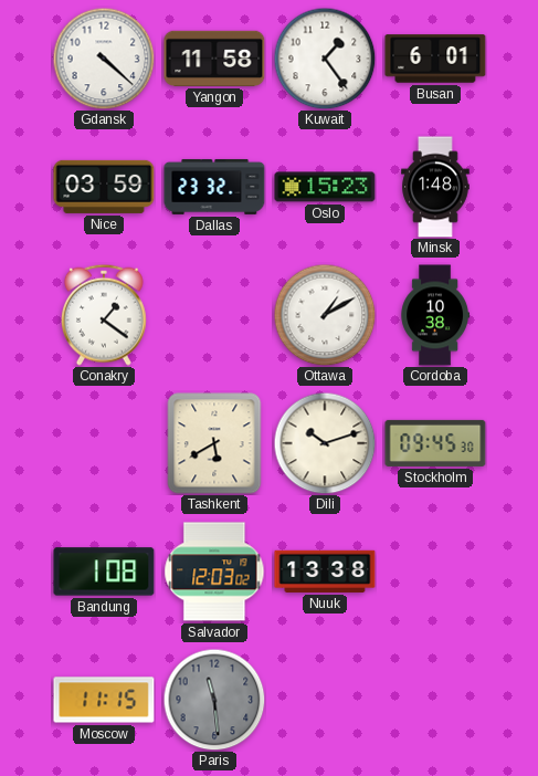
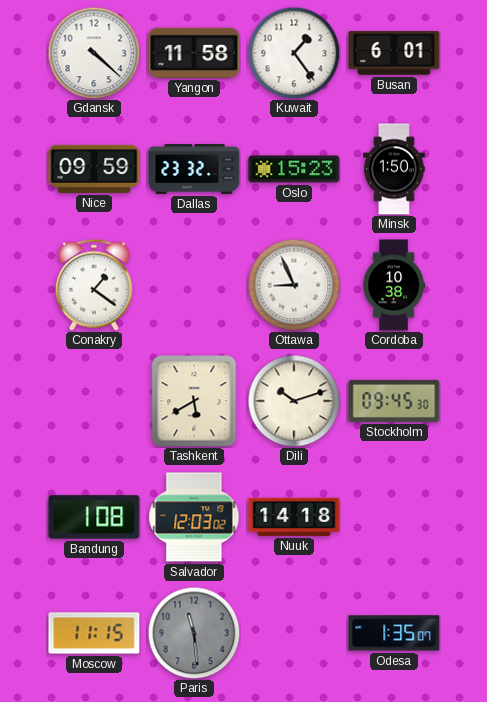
Nice: 03:59 -> 09:59
Minsk: 1:48 -> 1:50
Ottawa: 1:10 -> 8:56
Nuuk: 13:38 -> 14:18
Odesa: none -> 1:35
